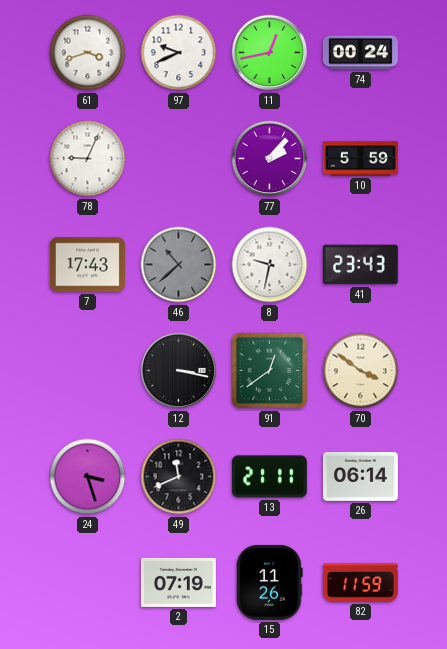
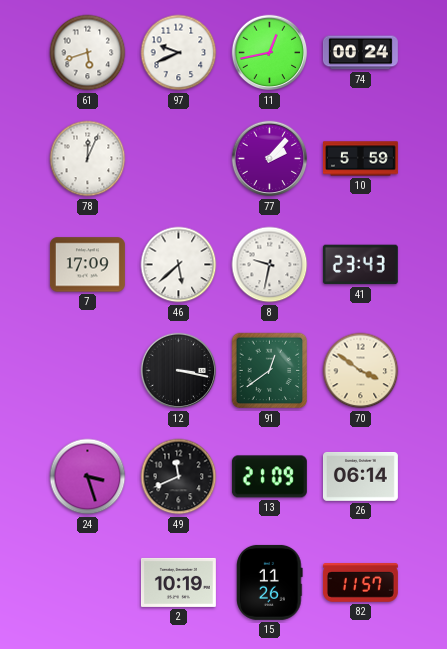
61: 3:42 -> 5:42
78: 9:04 -> 12:04
7: 17:43 -> 17:09
46: 10:38 -> 5:38
46 dial: grey -> white
13: 21:11 -> 21:09
2: 07:19 -> 10:19
82: 11:59 -> 11:57
